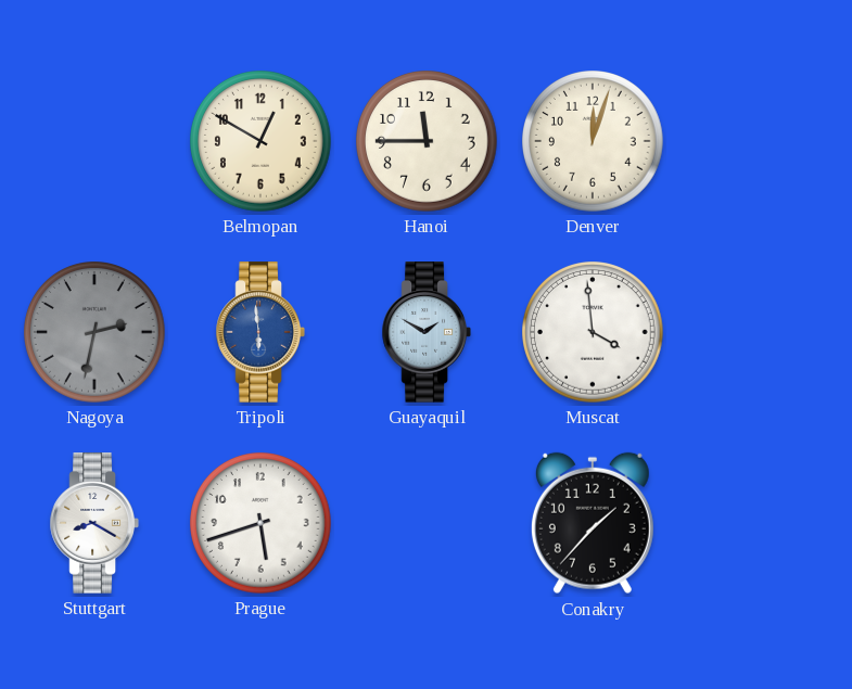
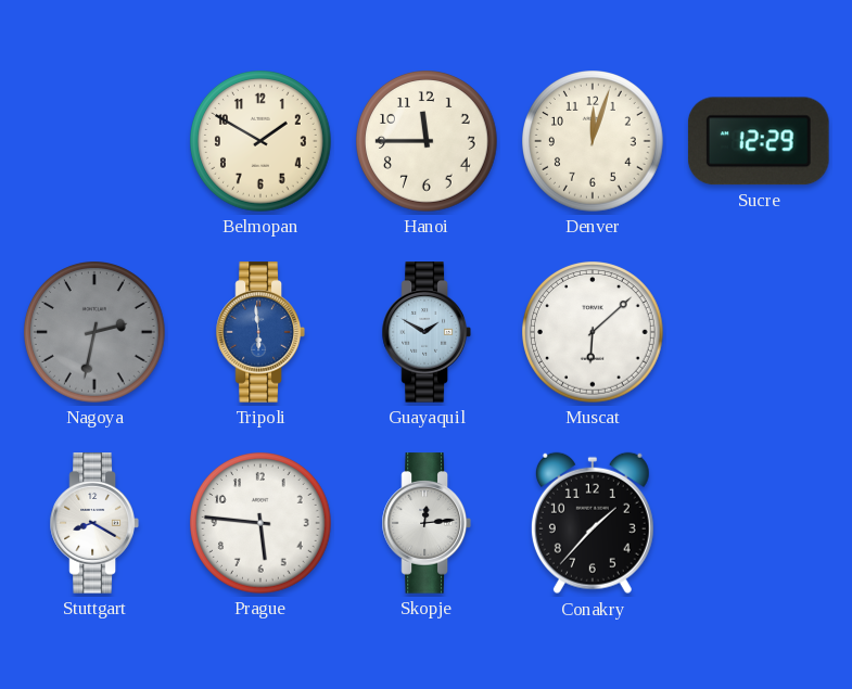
Belmopan: 12:50 -> 1:50
Sucre: none -> 12:29
Muscat: 3:59 -> 6:08
Prague: 5:42 -> 5:46
Skopje: none -> 12:14
